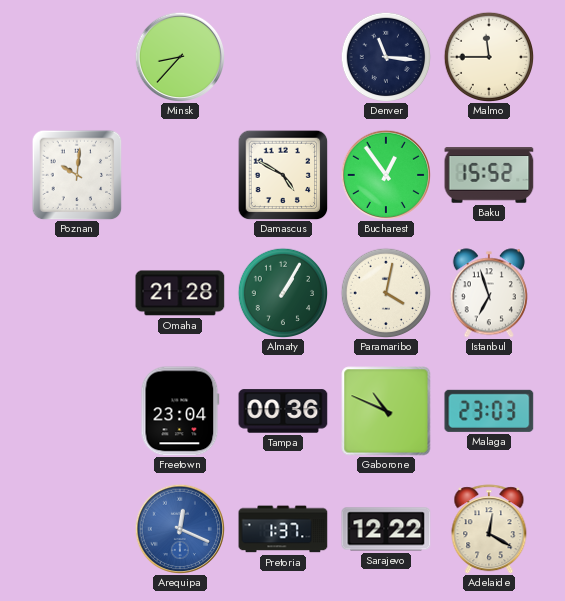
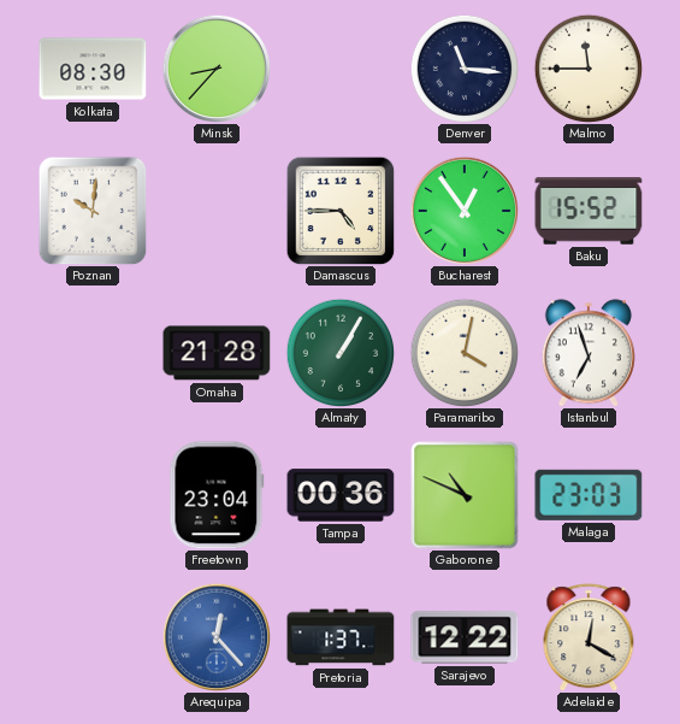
Kolkata: none -> 08:30
Damascus: 4:50 -> 4:45
Arequipa: 12:19 -> 12:23
